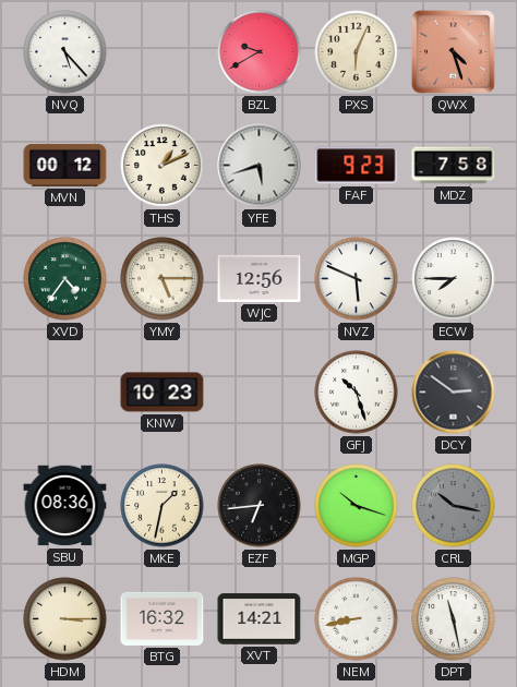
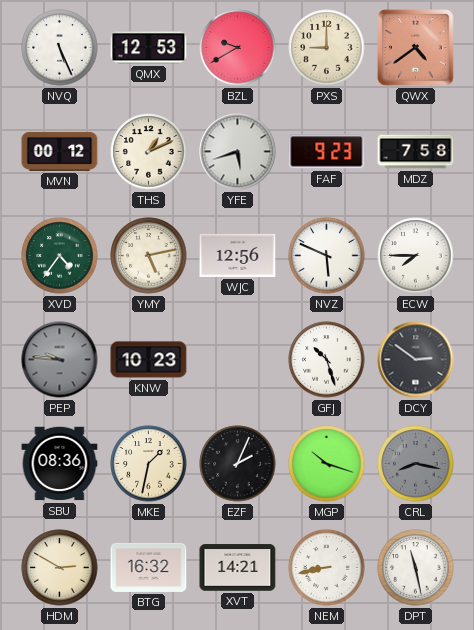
NVQ: 5:23 -> 5:26
QMX: none -> 12:53
PXS: 6:04 -> 9:00
QWX: 4:27 -> 4:39
YMY: 5:15 -> 5:13
PEP: none -> 9:46
EZF: 6:44 -> 2:04
CRL: 10:17 -> 8:17
HDM: 3:15 -> 2:50
